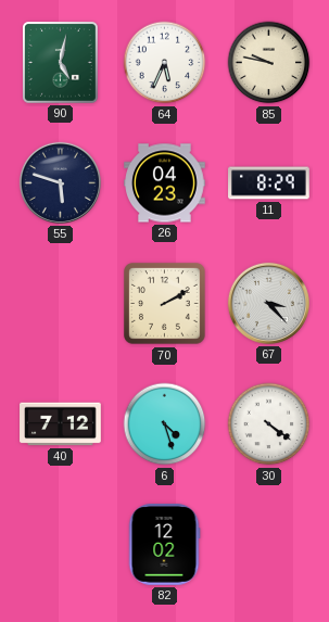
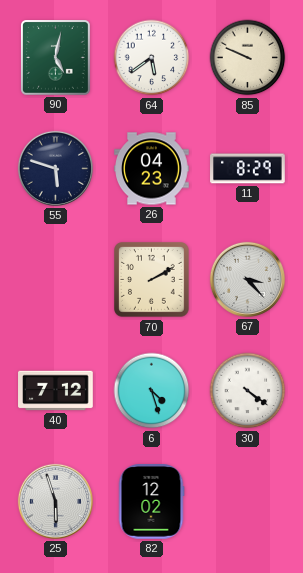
64: 5:34 -> 5:39
85: 9:47 -> 9:49
25: none -> 5:57
